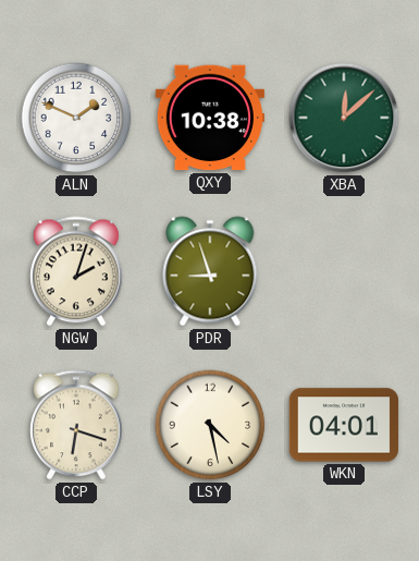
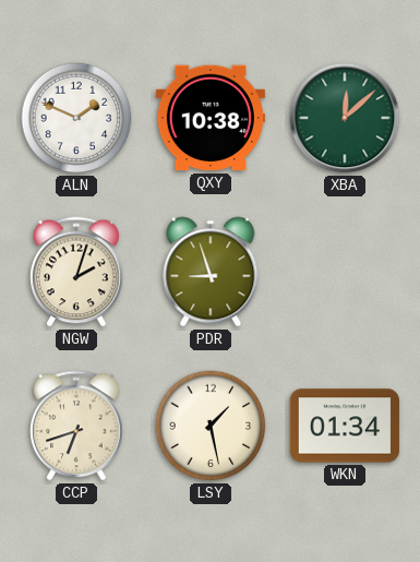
CCP: 6:18 -> 6:42
LSY: 4:28 -> 1:28
WKN: 04:01 -> 01:34
